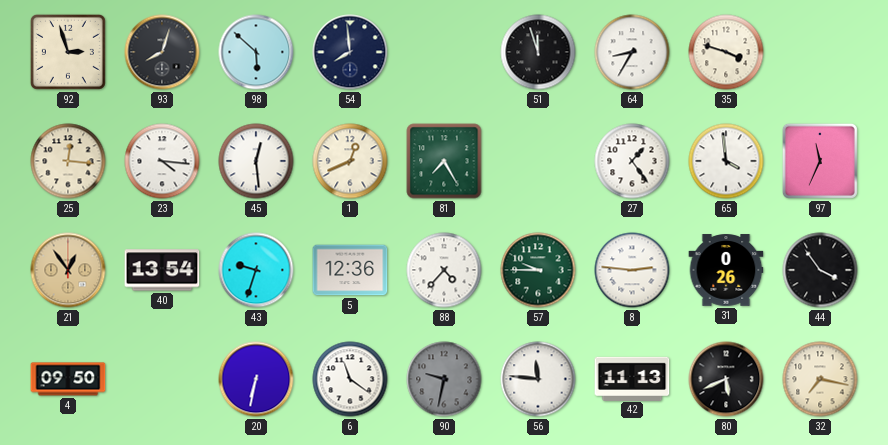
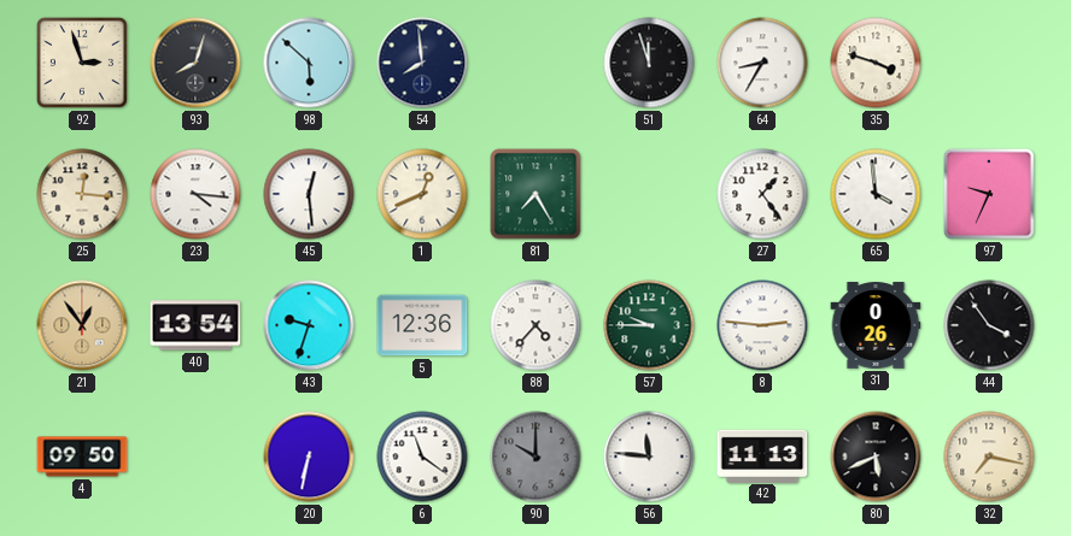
97: 11:34 -> 9:34
90: 9:32 -> 10:00
